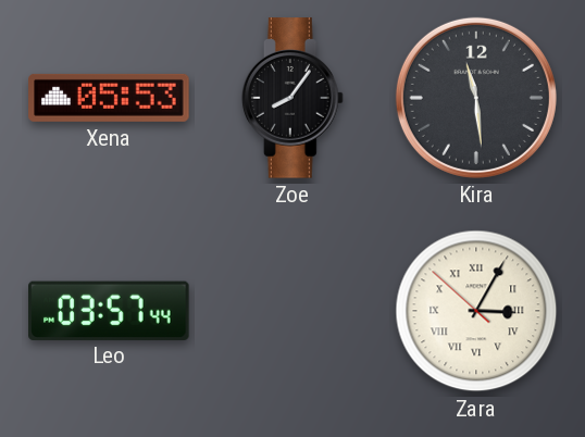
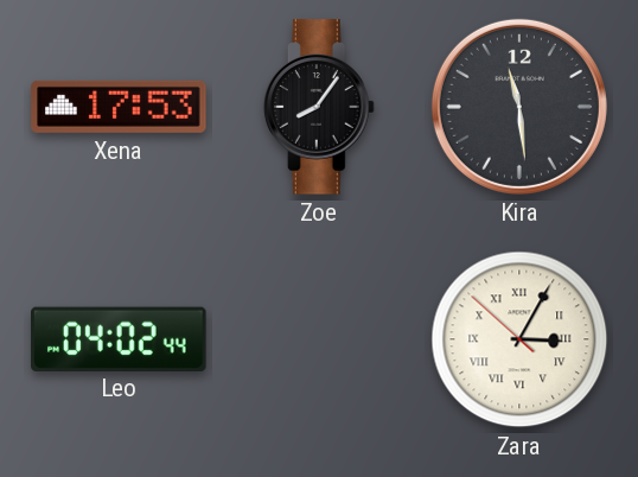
Xena: 05:53 -> 17:53
Leo: 03:57 -> 04:02
